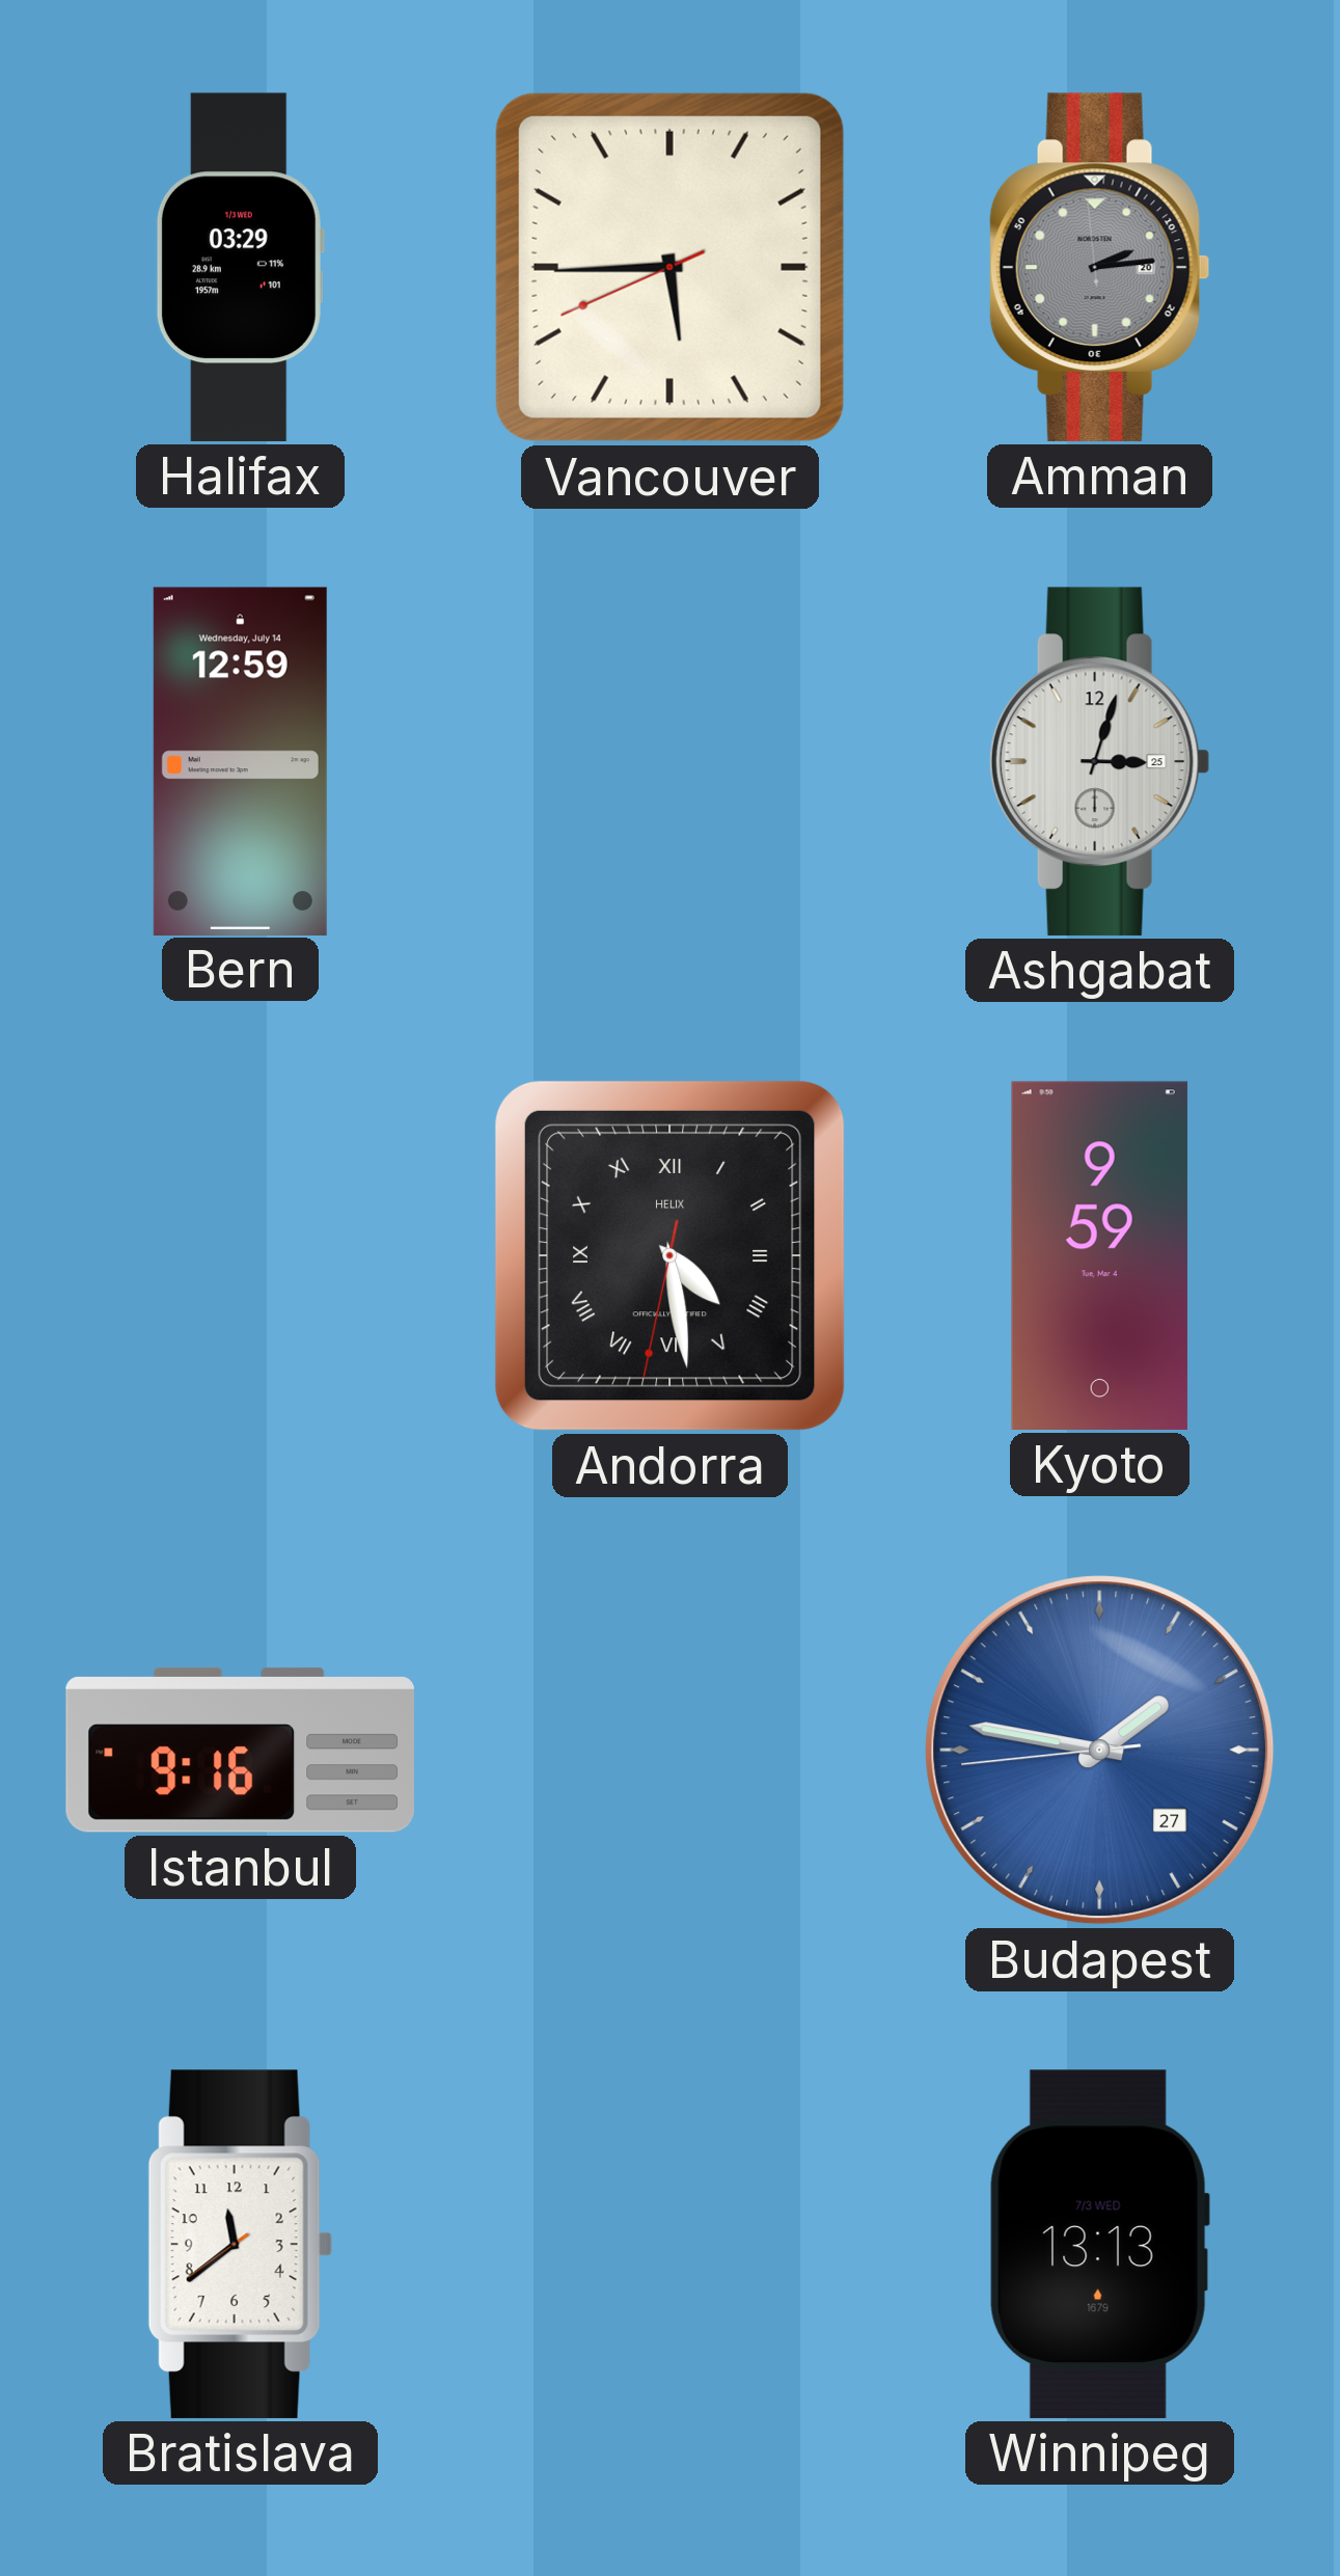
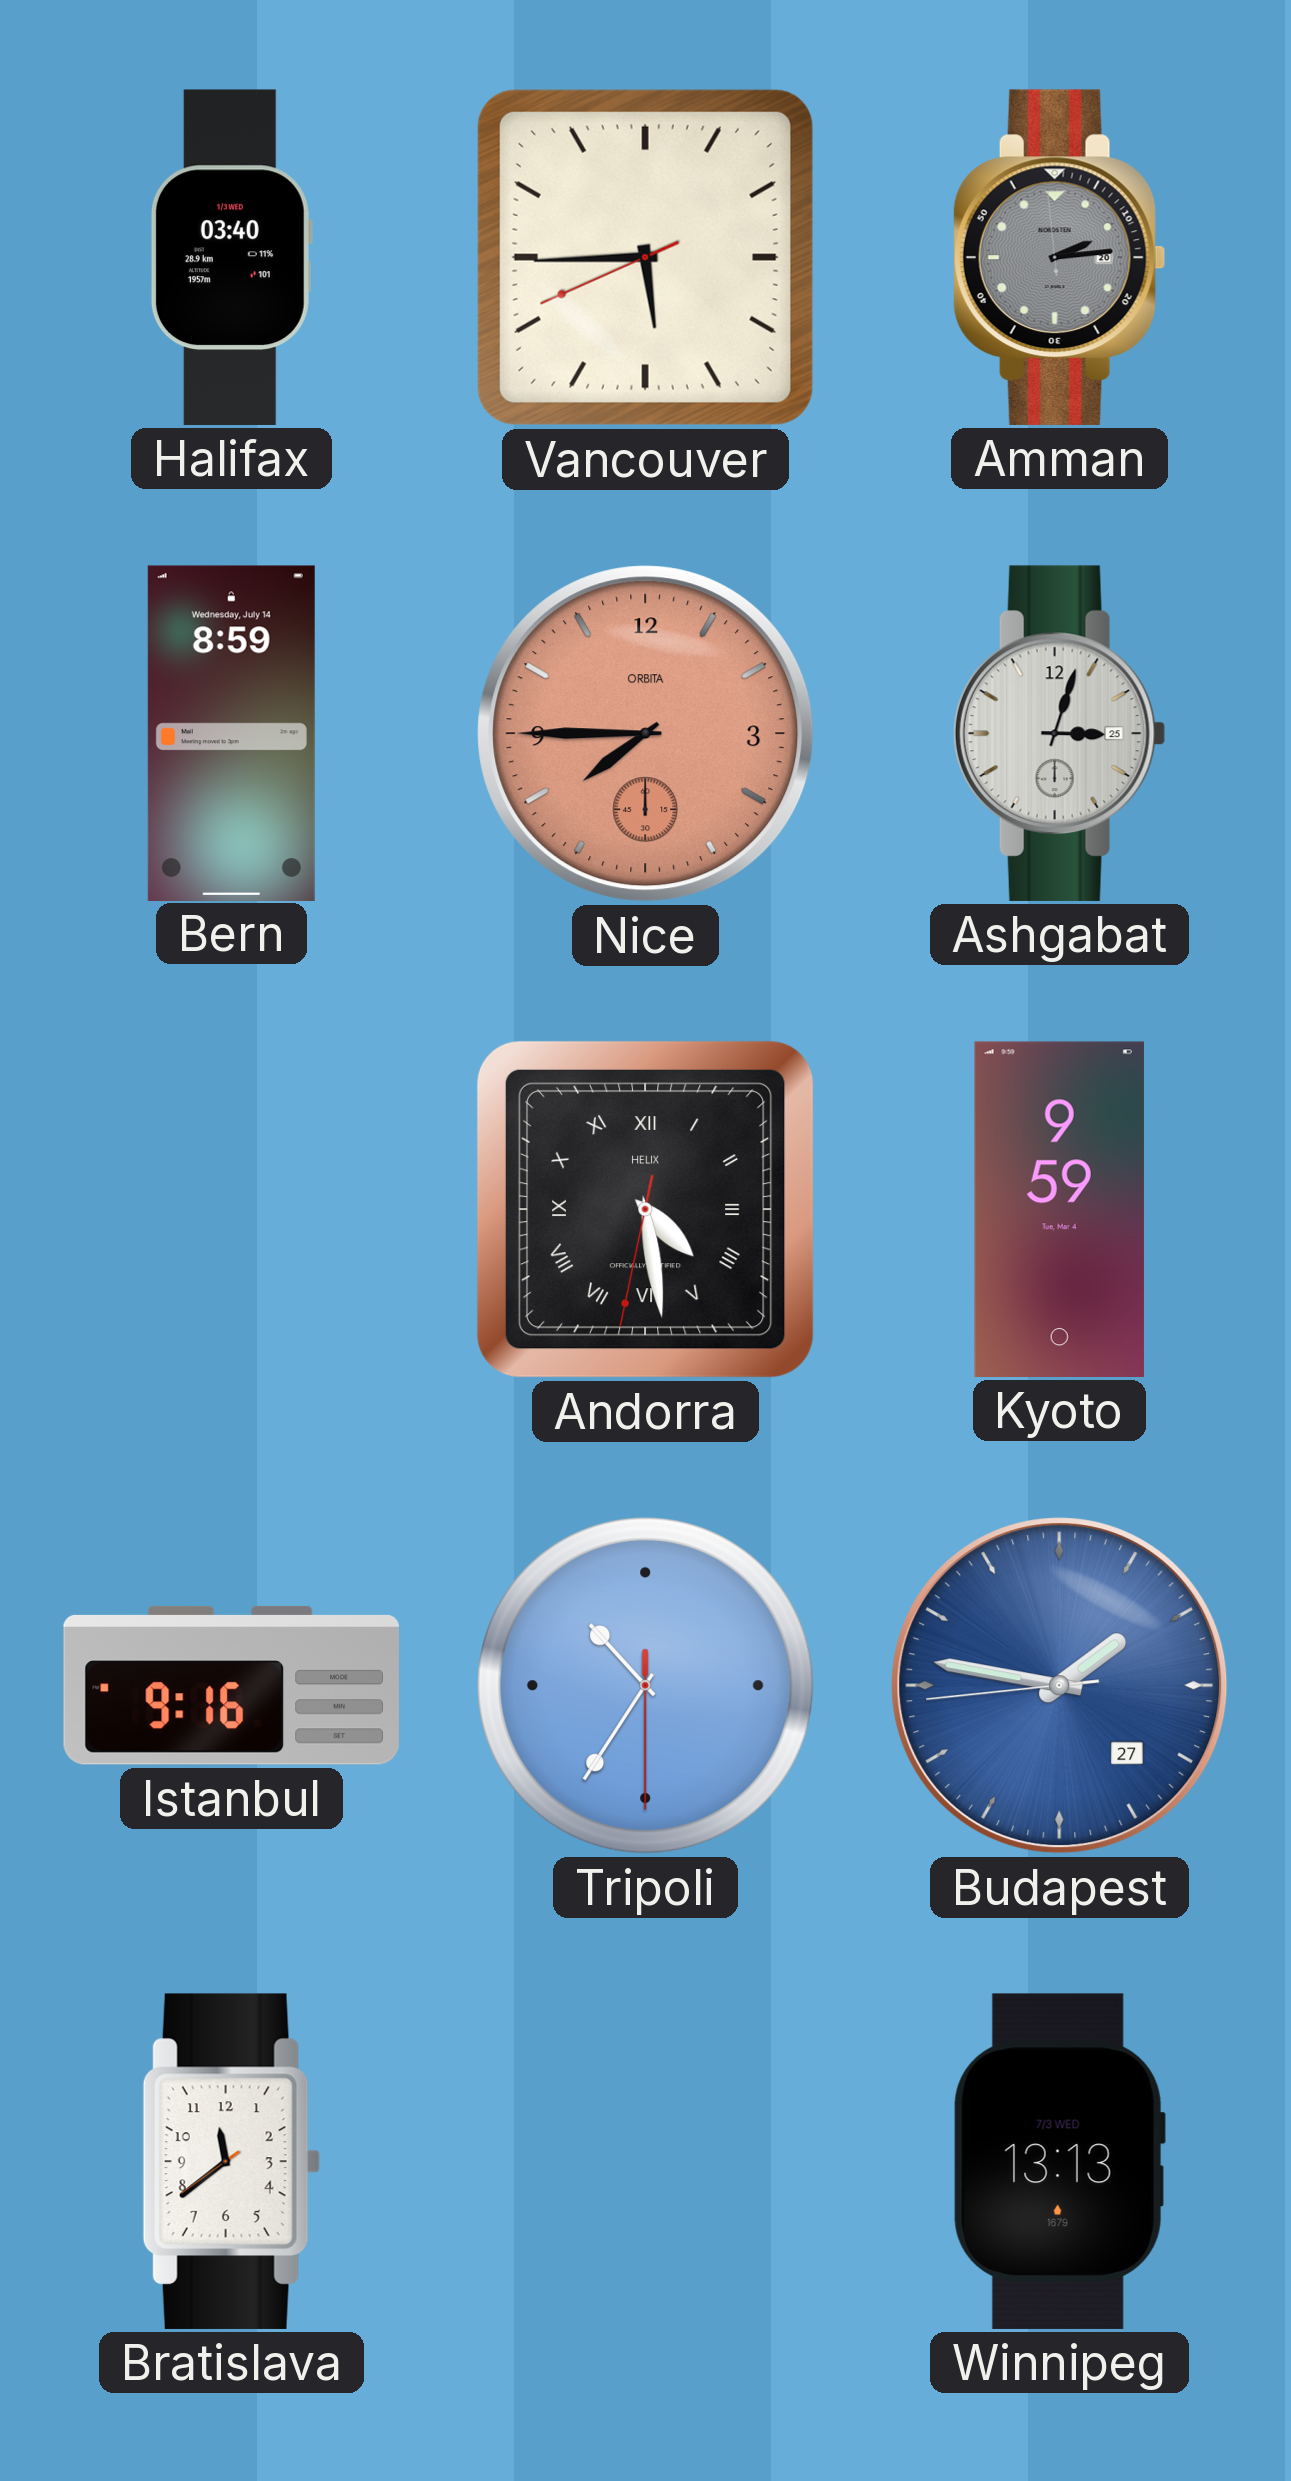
Halifax: 03:29 -> 03:40
Bern: 12:59 -> 8:59
Nice: none -> 7:45
Tripoli: none -> 10:35
